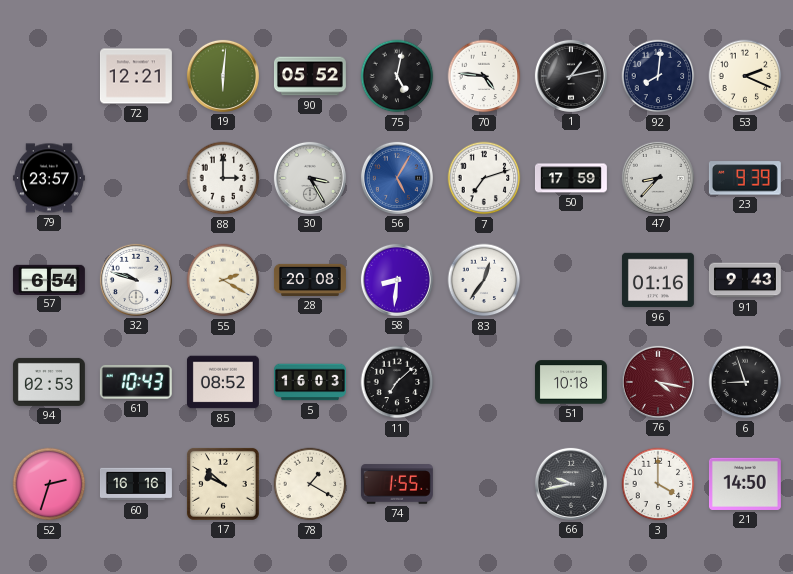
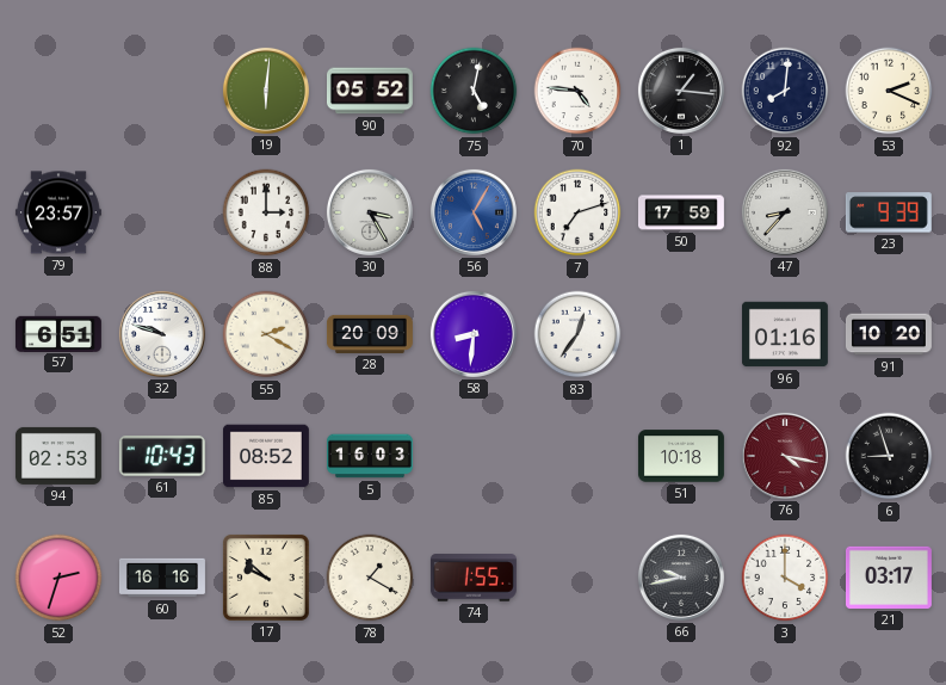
72: 12:21 -> none
1: 1:13 -> 1:16
57: 6:54 -> 6:51
28: 20:08 -> 20:09
91: 9:43 -> 10:20
11: 7:08 -> none
21: 14:50 -> 03:17
